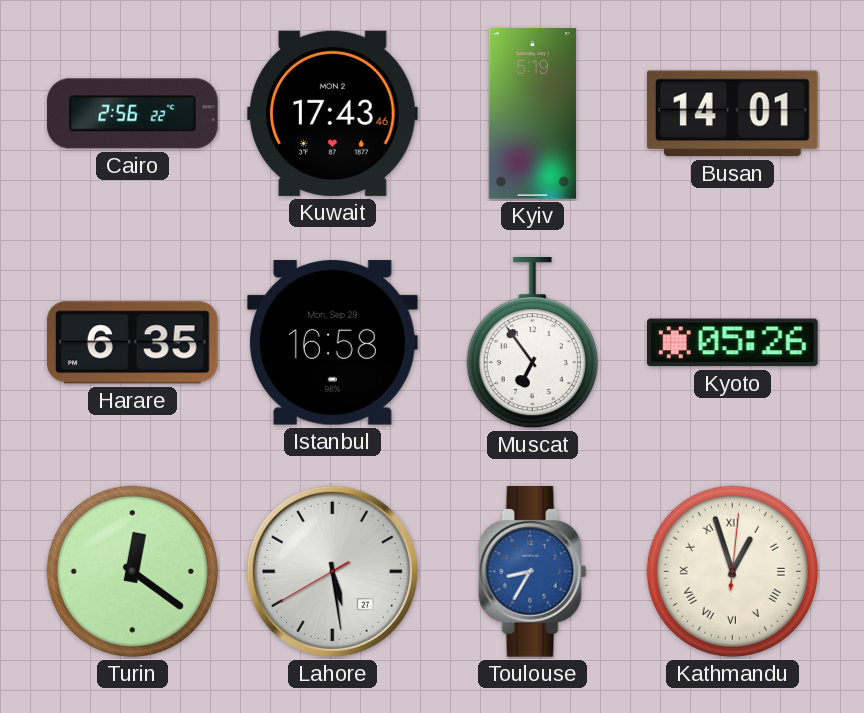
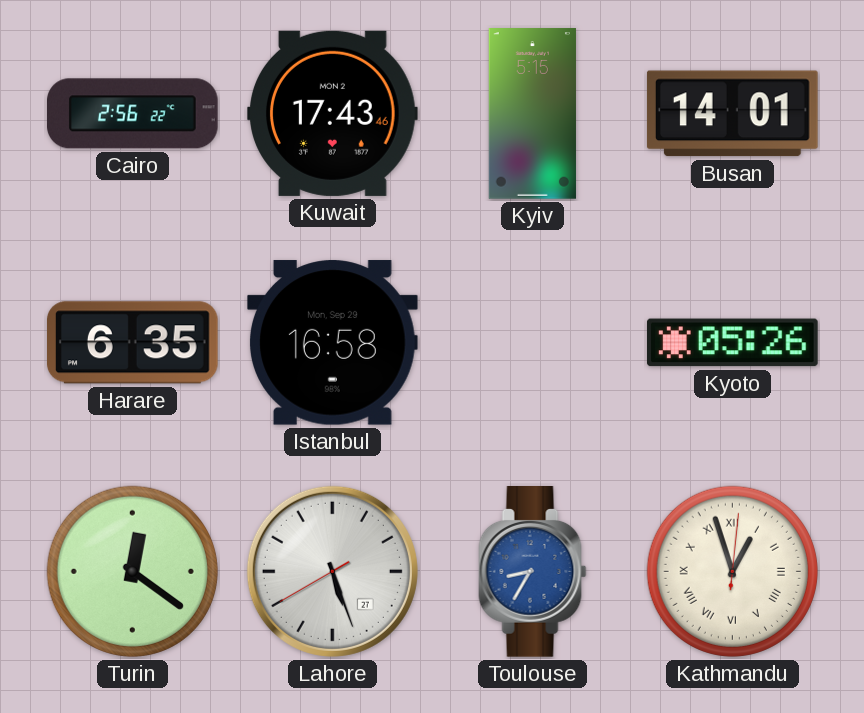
Kyiv: 5:19 -> 5:15
Muscat: 6:54 -> none
Lahore: 5:28 -> 5:26
